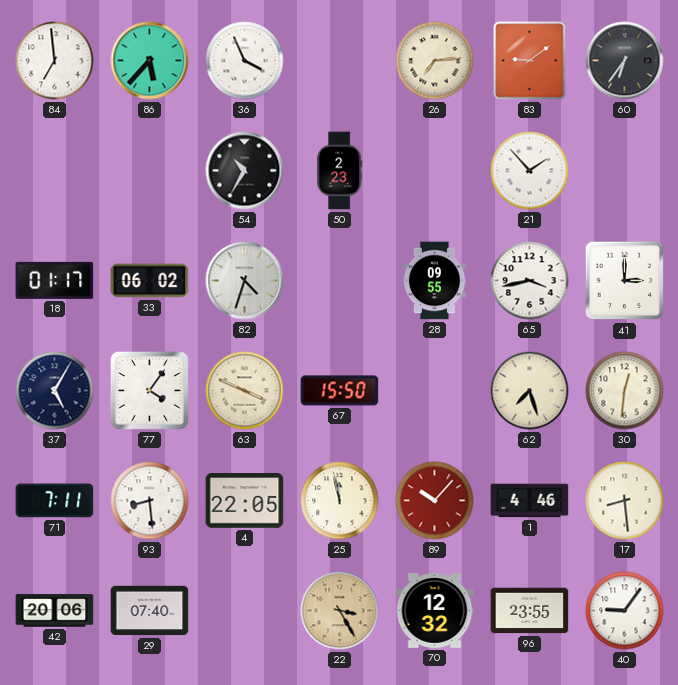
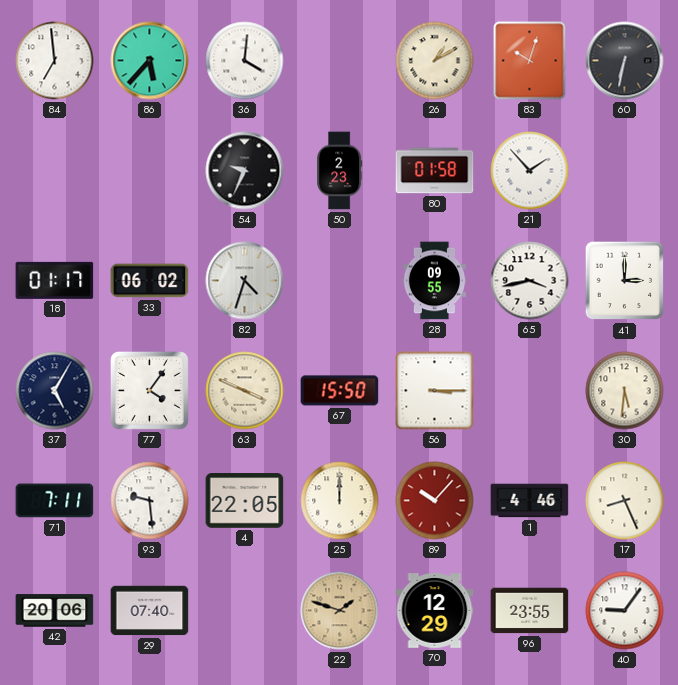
36: 3:56 -> 4:01
26: 7:14 -> 1:10
83: 9:09 -> 10:03
60: 6:36 -> 6:32
54: 10:35 -> 9:34
80: none -> 01:58
56: none -> 3:15
62: 7:27 -> none
30: 12:31 -> 5:31
93: 8:29 -> 9:29
25: 11:58 -> 12:00
17: 8:29 -> 8:26
22: 3:25 -> 1:48
70: 12:32 -> 12:29
